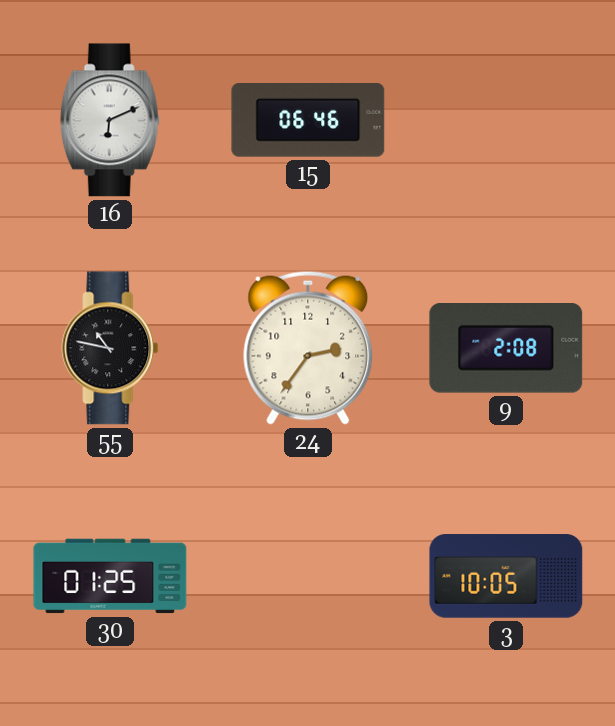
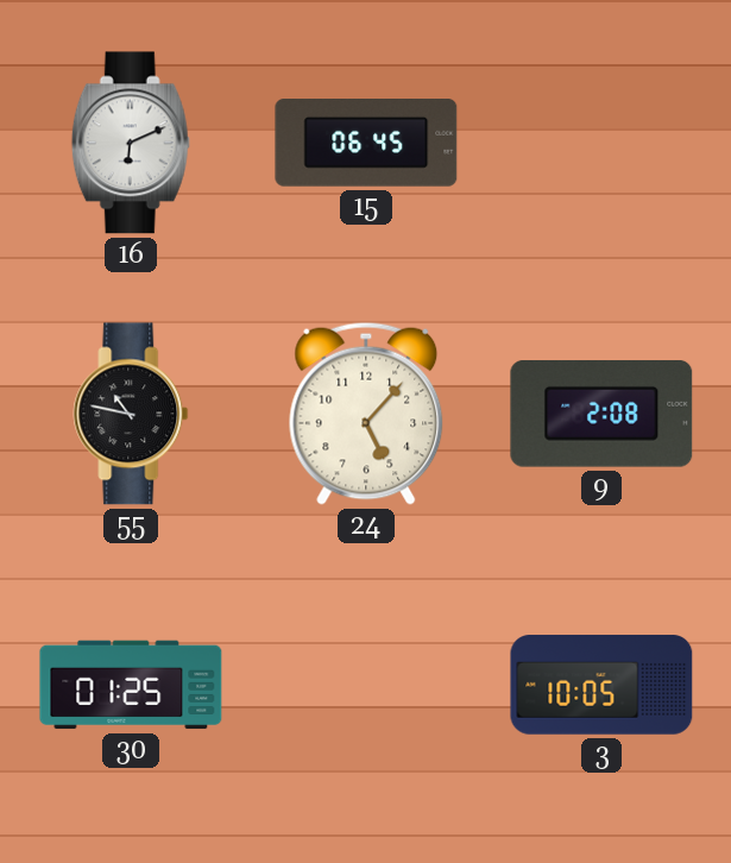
15: 06:46 -> 06:45
24: 2:36 -> 5:07
